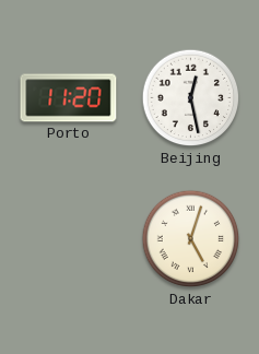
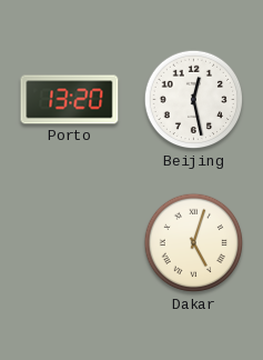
Porto: 11:20 -> 13:20
